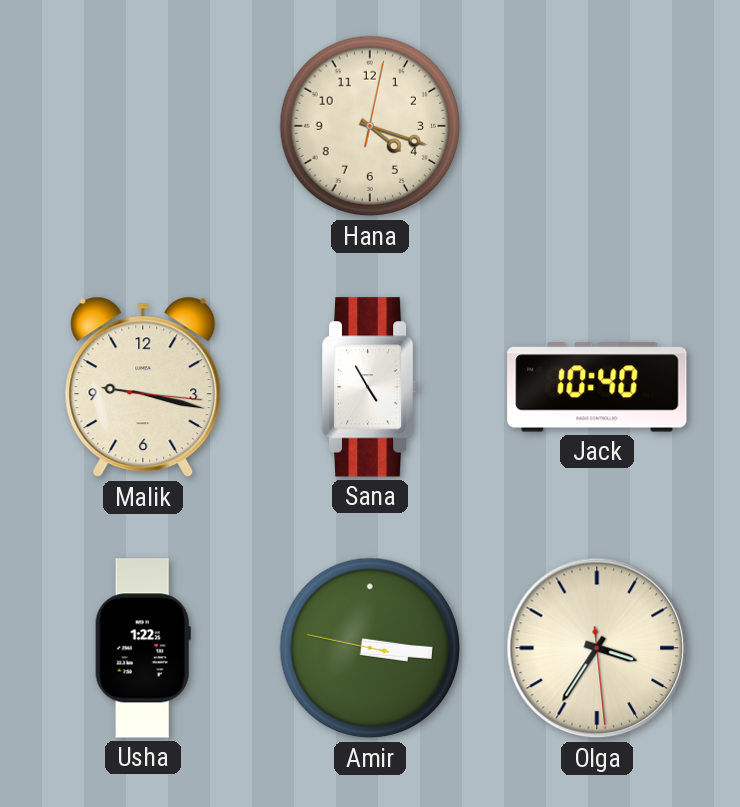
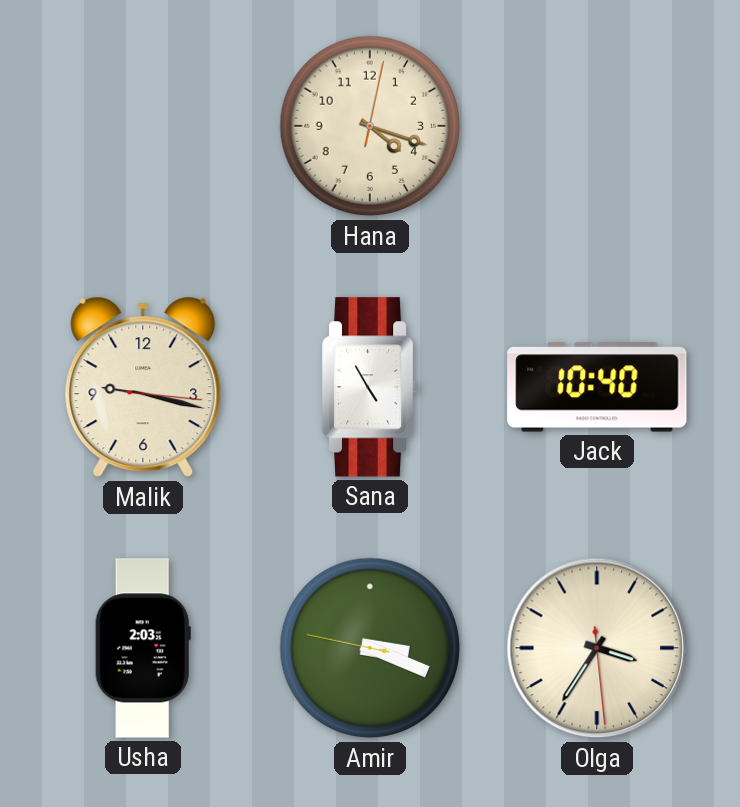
Usha: 1:22 -> 2:03
Amir: 3:15 -> 3:18
